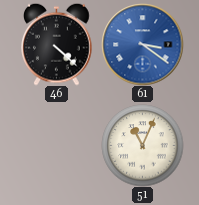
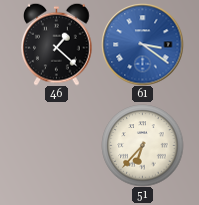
46: 4:22 -> 1:22
51: 11:04 -> 6:37
